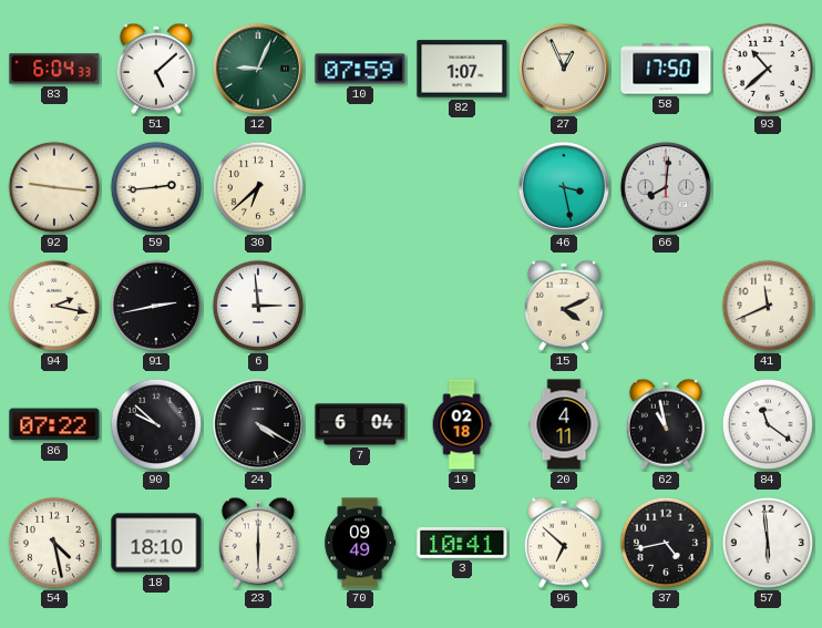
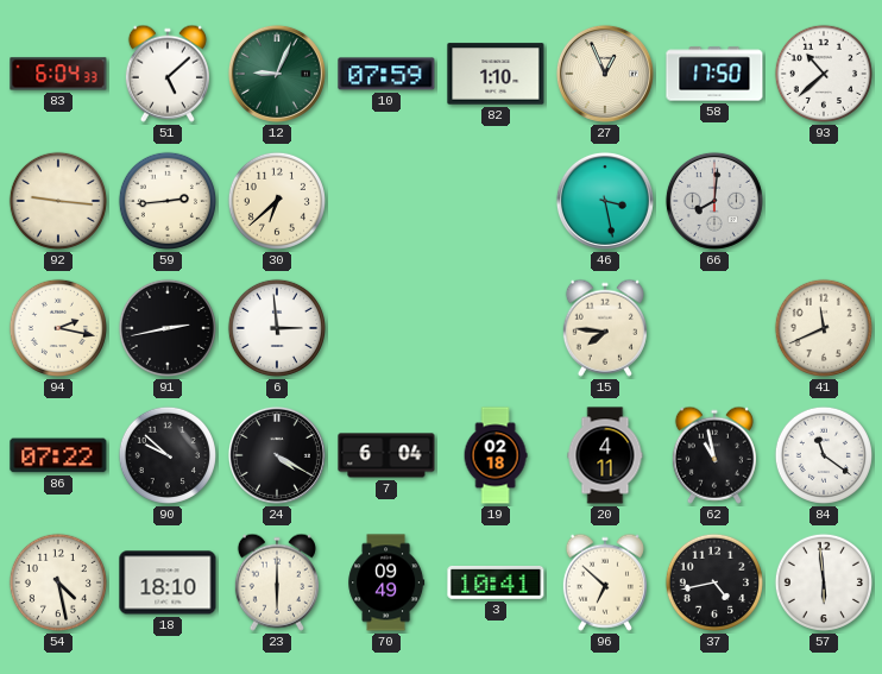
82: 1:07 -> 1:10
15: 4:11 -> 7:46
